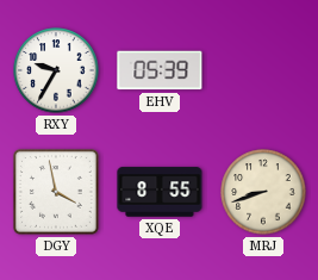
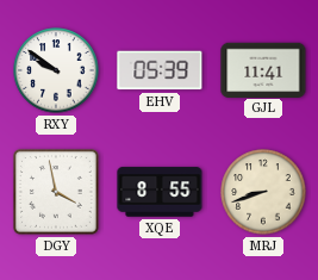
RXY: 9:35 -> 9:51
GJL: none -> 11:41
